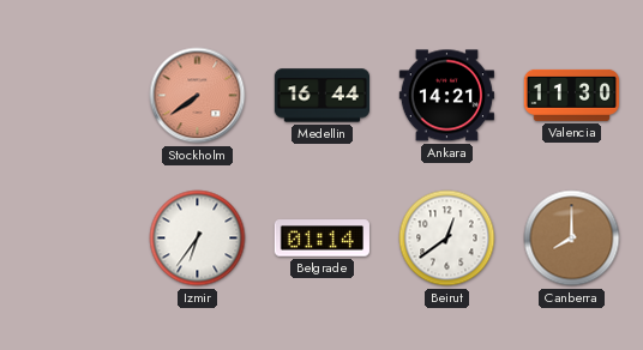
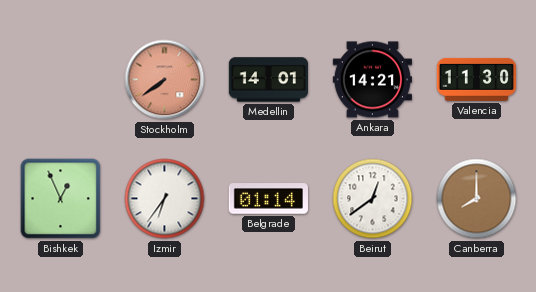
Medellin: 16:44 -> 14:01
Bishkek: none -> 12:56
